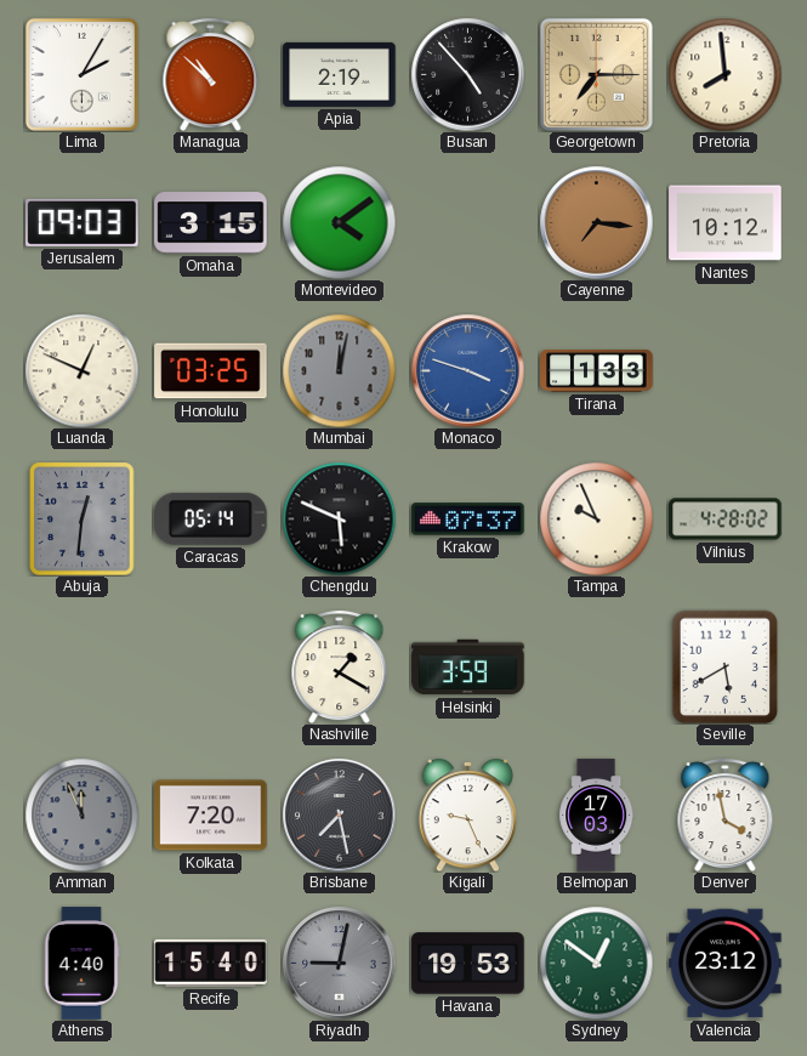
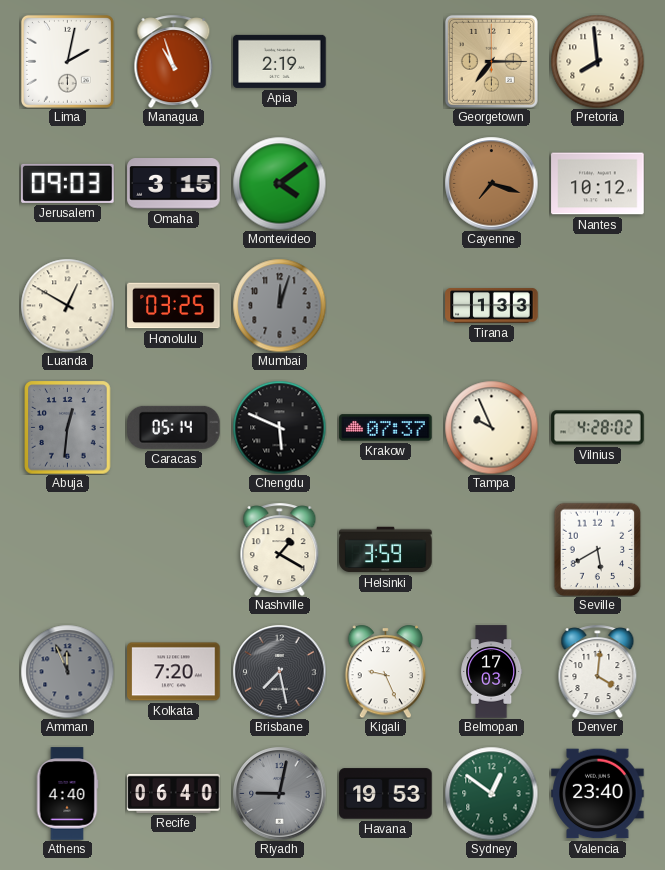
Lima: 2:05 -> 2:02
Managua: 10:52 -> 10:57
Busan: 4:53 -> none
Cayenne: 7:16 -> 7:18
Luanda: 12:49 -> 12:50
Mumbai: 12:02 -> 12:03
Monaco: 3:48 -> none
Denver: 3:58 -> 4:01
Recife: 15:40 -> 06:40
Valencia: 23:12 -> 23:40
